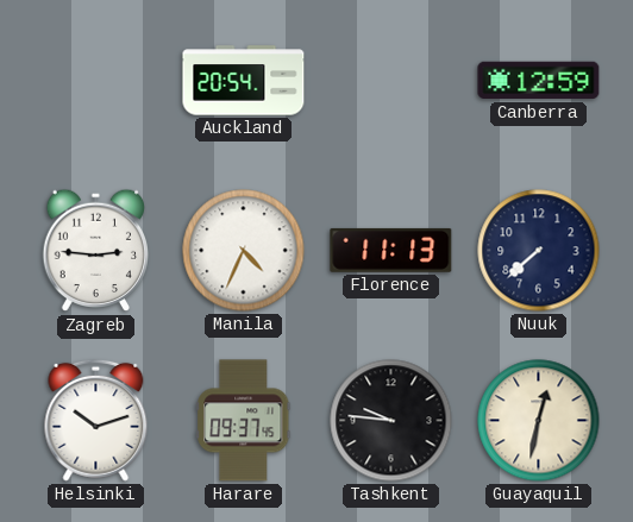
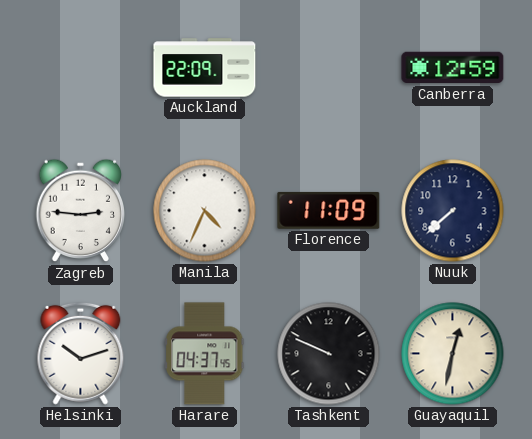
Auckland: 20:54 -> 22:09
Florence: 11:13 -> 11:09
Harare: 09:37 -> 04:37
Tashkent: 9:46 -> 9:49
